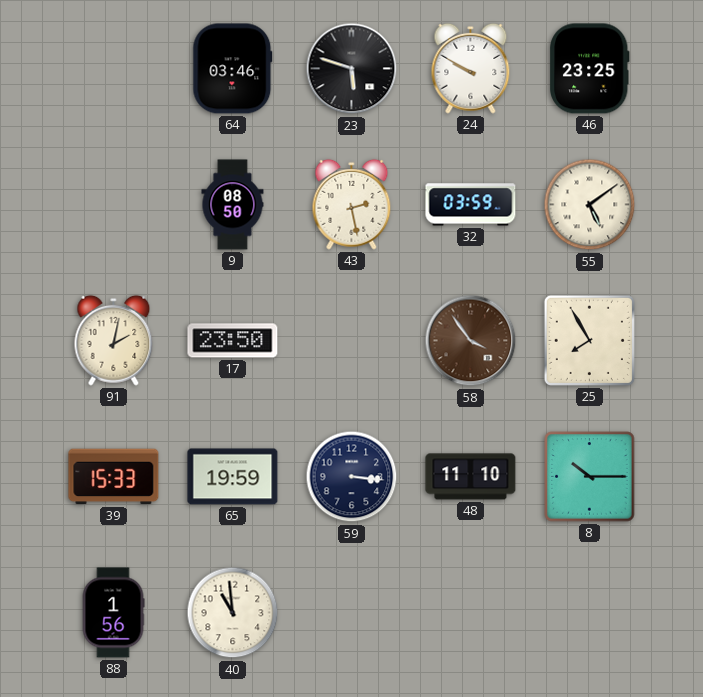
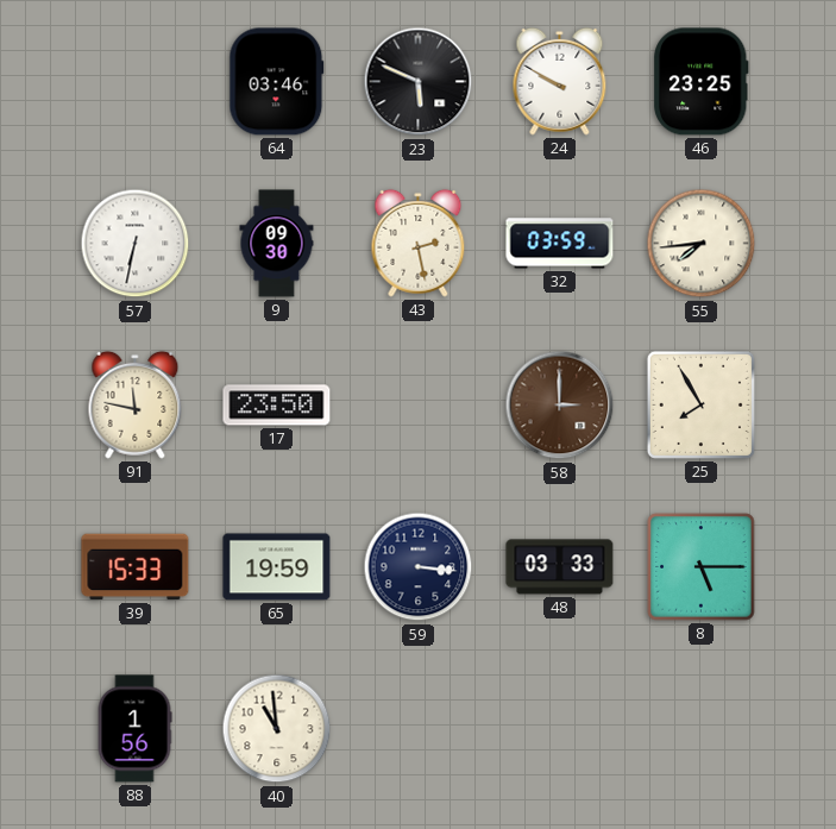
23: 5:48 -> 5:49
57: none -> 6:32
9: 08:50 -> 09:30
55: 5:09 -> 7:44
91: 2:02 -> 11:47
58: 3:54 -> 3:00
48: 11:10 -> 03:33
8: 10:15 -> 5:15
